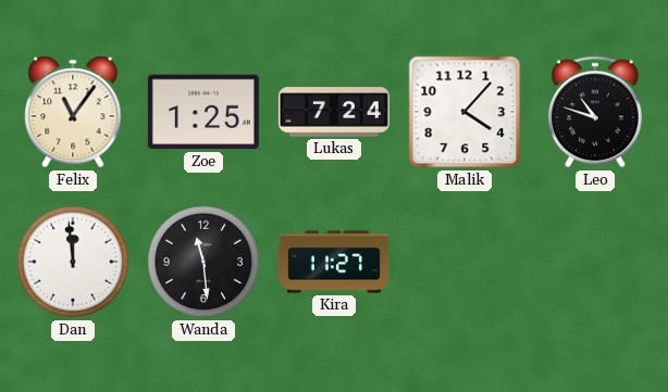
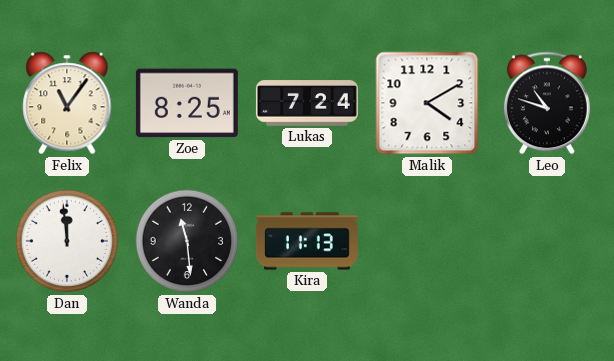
Zoe: 1:25 -> 8:25
Malik: 4:07 -> 4:10
Kira: 11:27 -> 11:13
